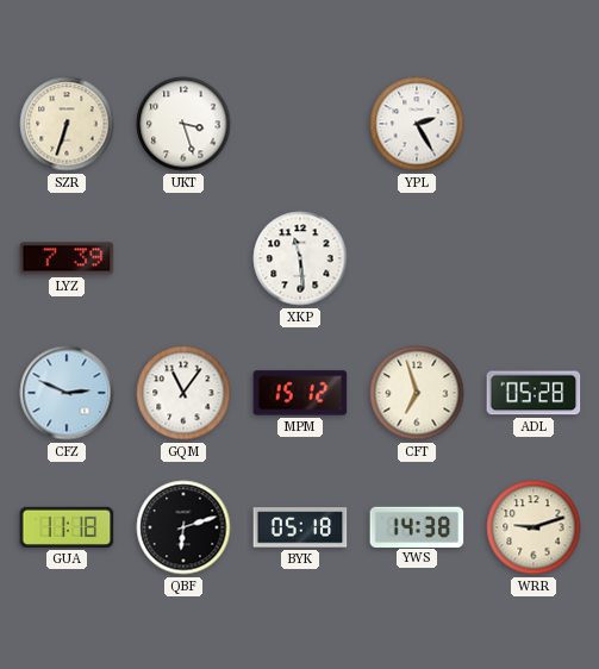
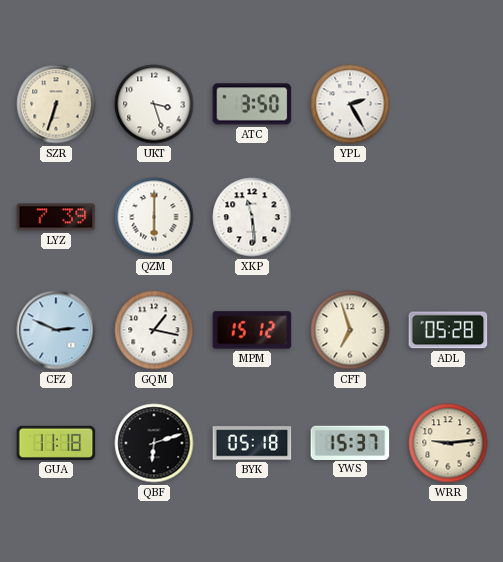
ATC: none -> 3:50
QZM: none -> 6:00
GQM: 11:06 -> 1:17
YWS: 14:38 -> 15:37
WRR: 9:12 -> 9:14
